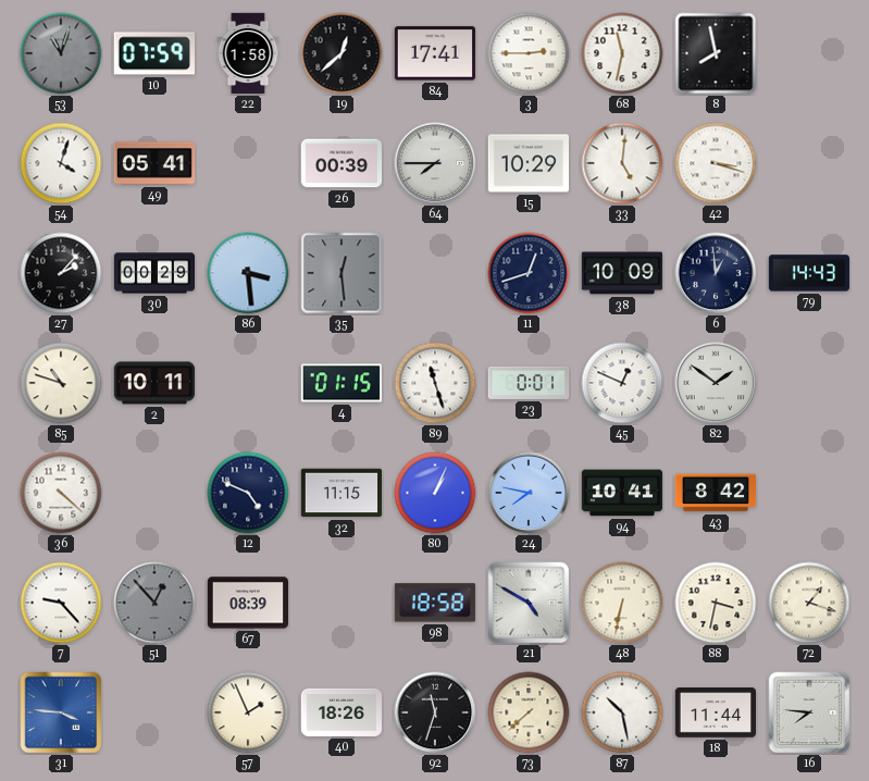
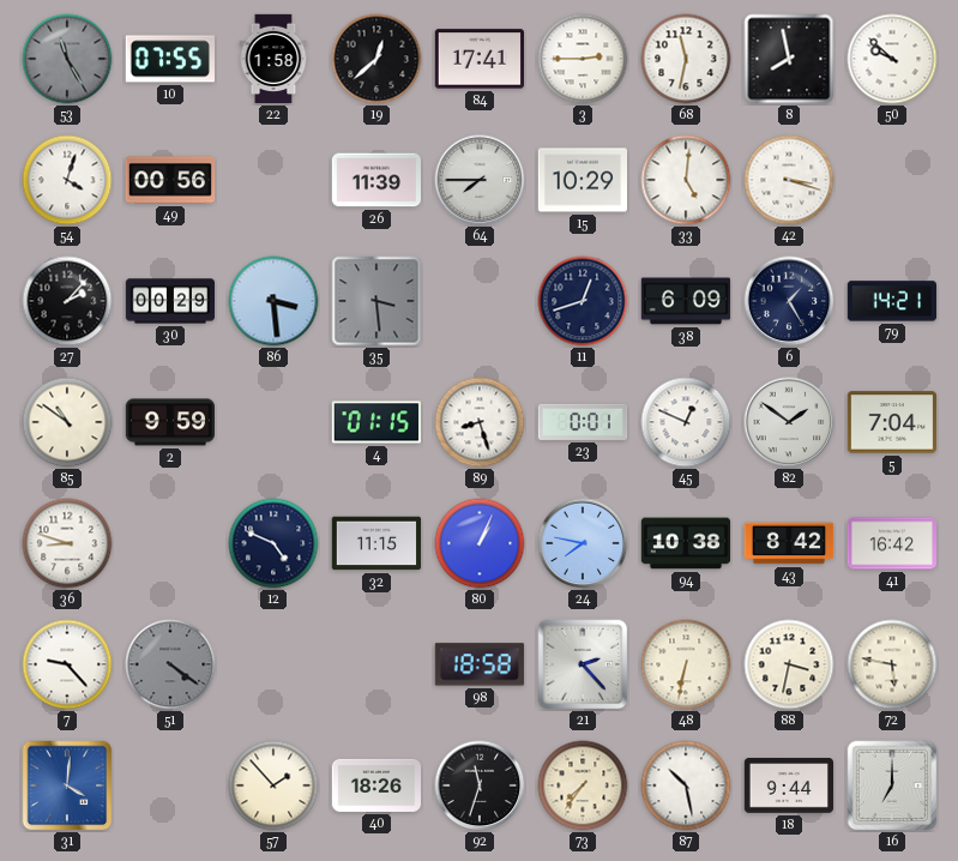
53: 11:03 -> 11:25
10: 07:59 -> 07:55
50: none -> 9:52
49: 05:41 -> 00:56
26: 00:39 -> 11:39
35: 12:29 -> 3:29
38: 10:09 -> 6:09
6: 12:59 -> 1:25
79: 14:43 -> 14:21
85: 10:48 -> 10:51
2: 10:11 -> 9:59
89: 11:27 -> 8:27
5: none -> 7:04
36: 4:22 -> 8:48
94: 10:41 -> 10:38
41: none -> 16:42
51: 12:53 -> 4:21
67: 08:39 -> none
21: 4:50 -> 2:23
72: 1:18 -> 5:47
31: 3:46 -> 4:01
57: 1:56 -> 1:53
73: 7:38 -> 7:36
18: 11:44 -> 9:44
16: 7:46 -> 7:00
